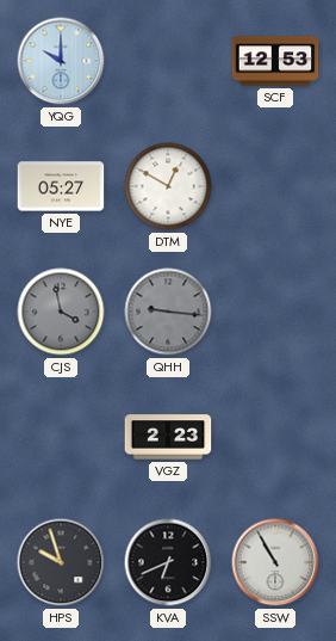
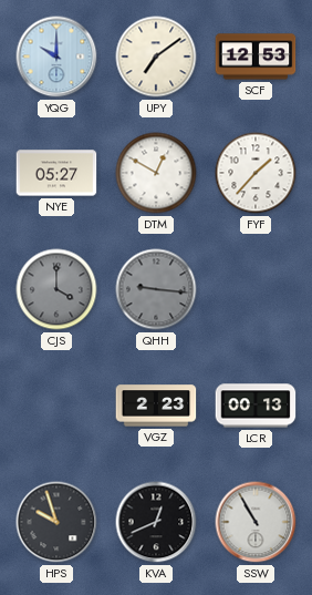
UPY: none -> 7:09
FYF: none -> 1:37
CJS: 3:58 -> 4:00
LCR: none -> 00:13
KVA: 6:41 -> 12:41
